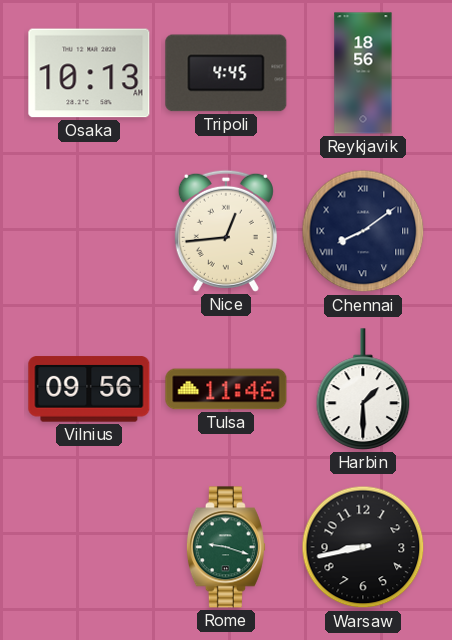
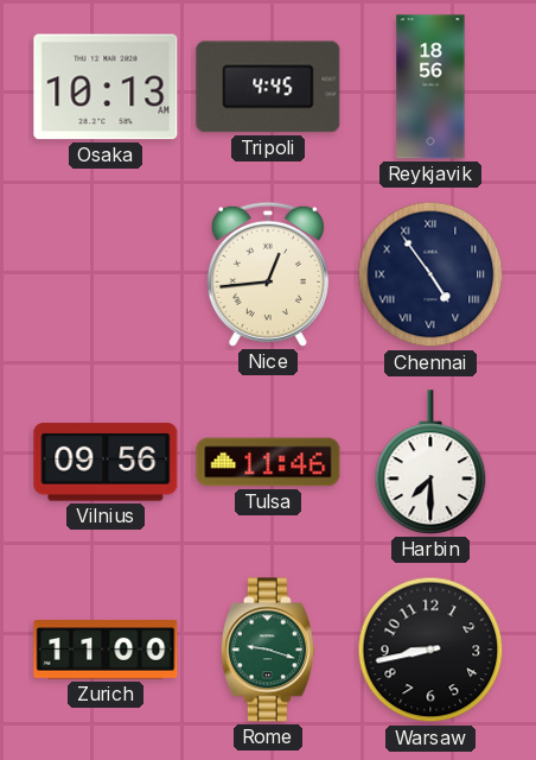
Chennai: 8:09 -> 4:54
Harbin: 1:30 -> 7:30
Zurich: none -> 11:00
